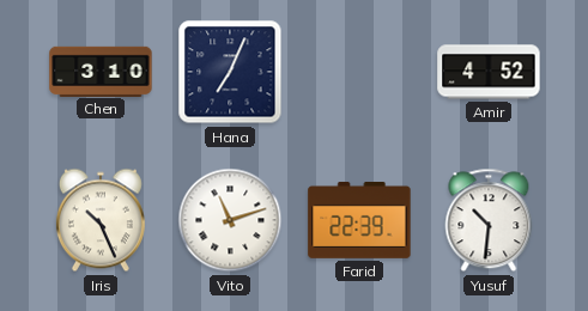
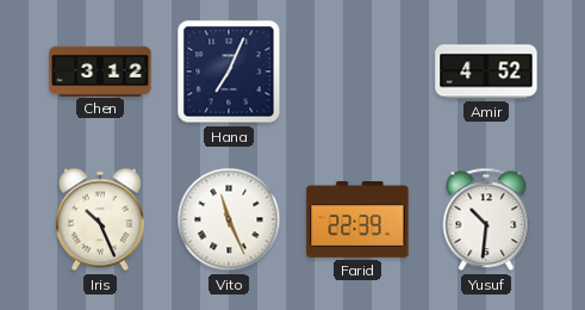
Chen: 3:10 -> 3:12
Vito: 11:12 -> 11:26
